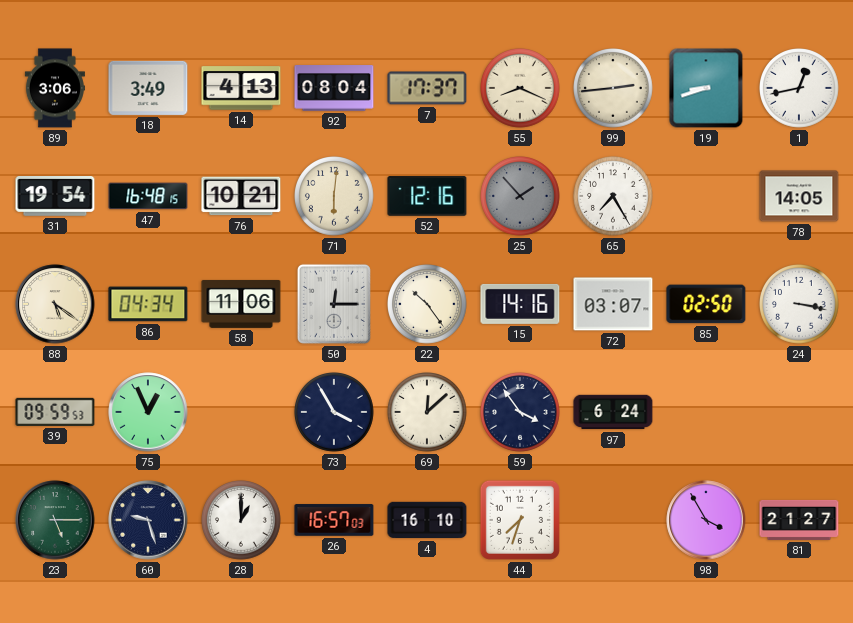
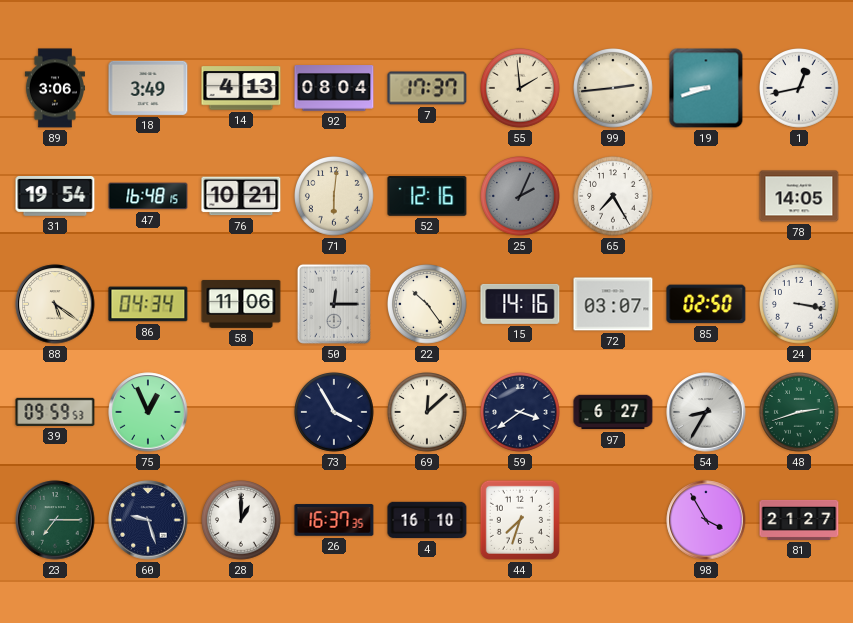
55: 8:19 -> 1:59
25: 1:53 -> 2:04
59: 3:54 -> 3:39
97: 6:24 -> 6:27
54: none -> 8:35
48: none -> 2:42
23: 5:15 -> 7:15
26: 16:57 -> 16:37
